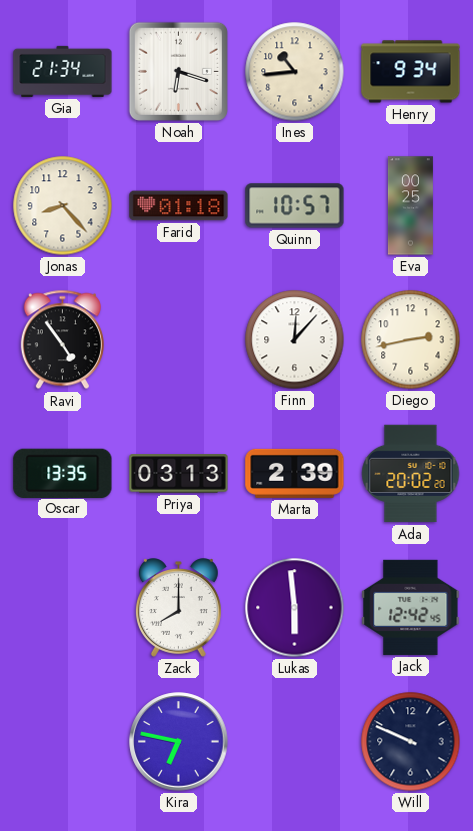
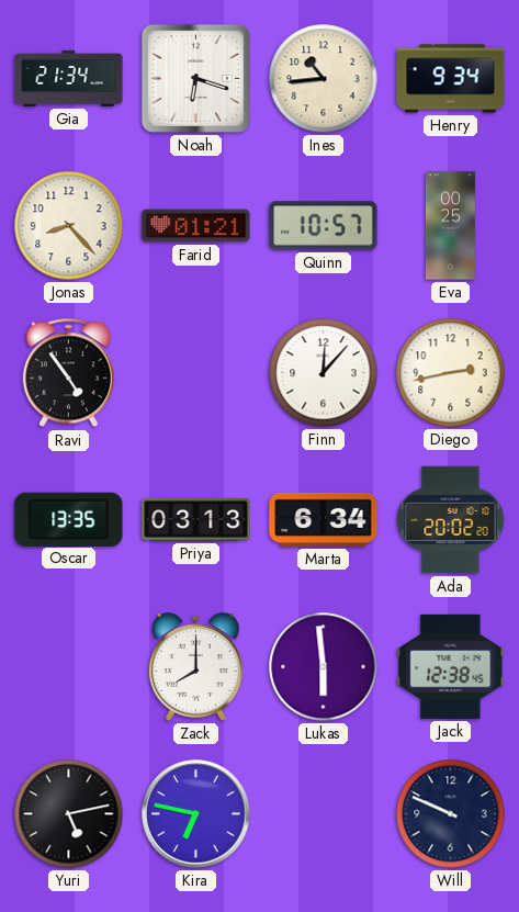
Farid: 01:18 -> 01:21
Marta: 2:39 -> 6:34
Jack: 12:42 -> 12:38
Yuri: none -> 5:13
